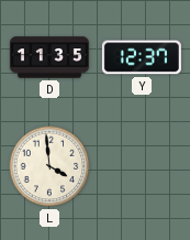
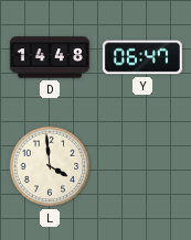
D: 11:35 -> 14:48
Y: 12:37 -> 06:47
